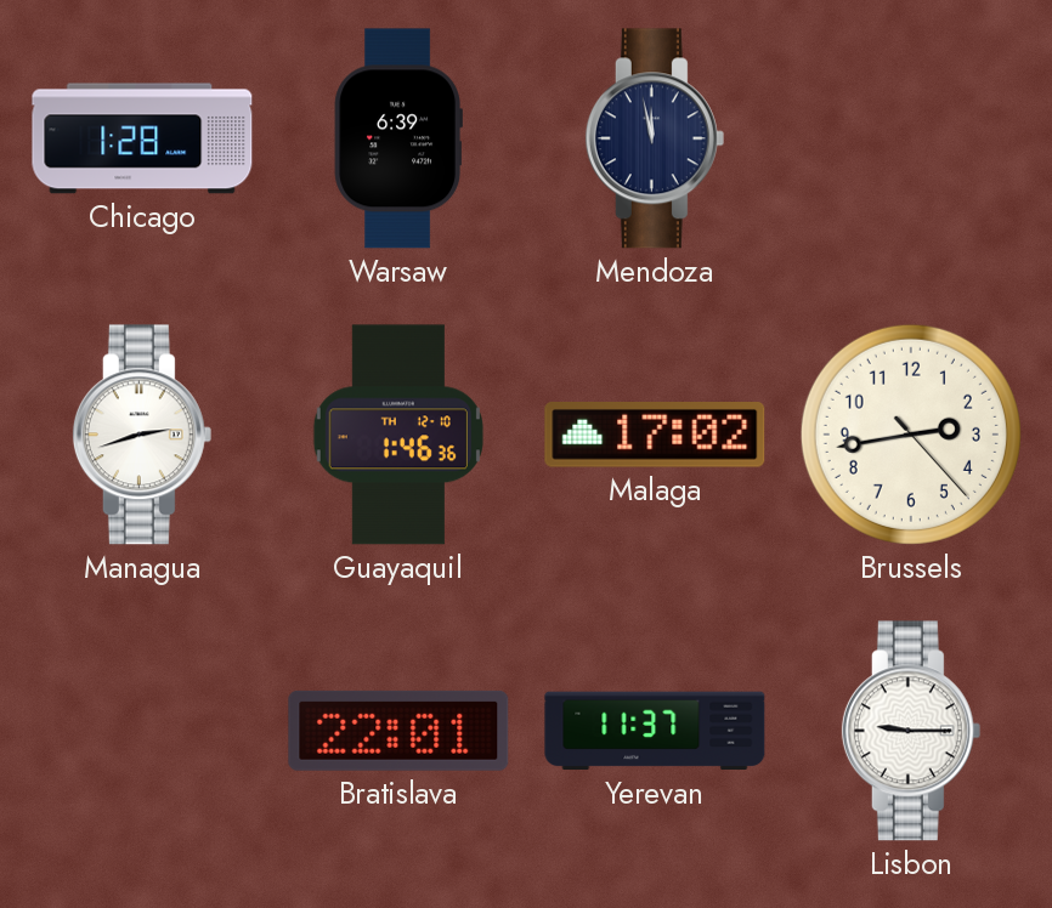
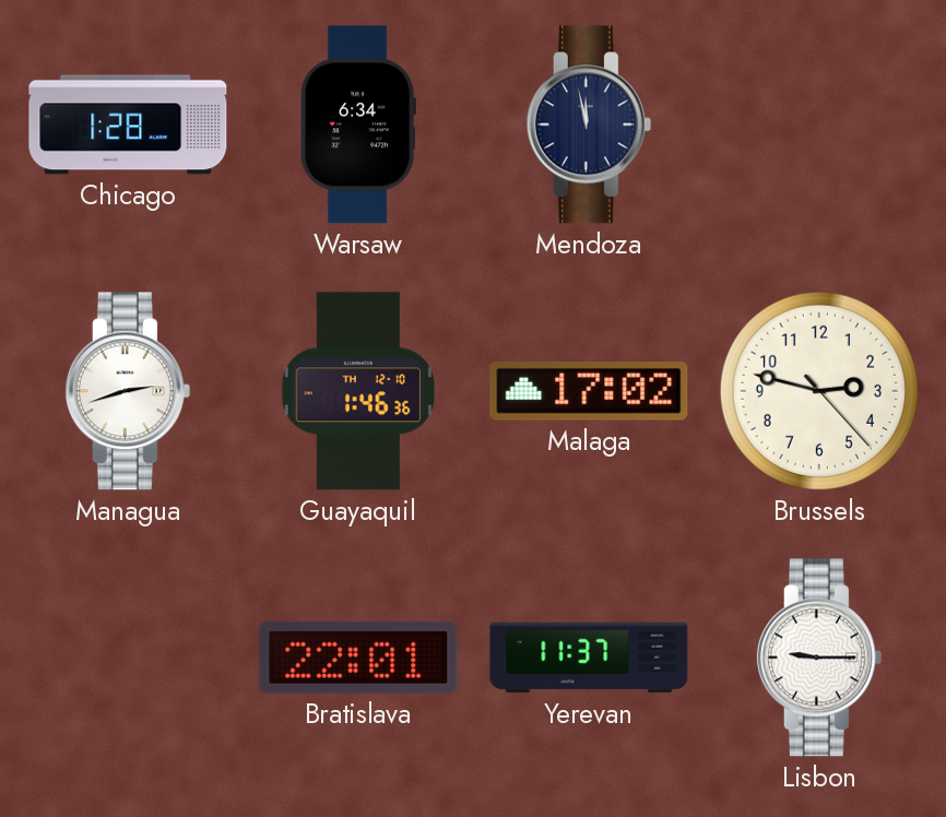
Warsaw: 6:39 -> 6:34
Brussels: 2:43 -> 2:47
